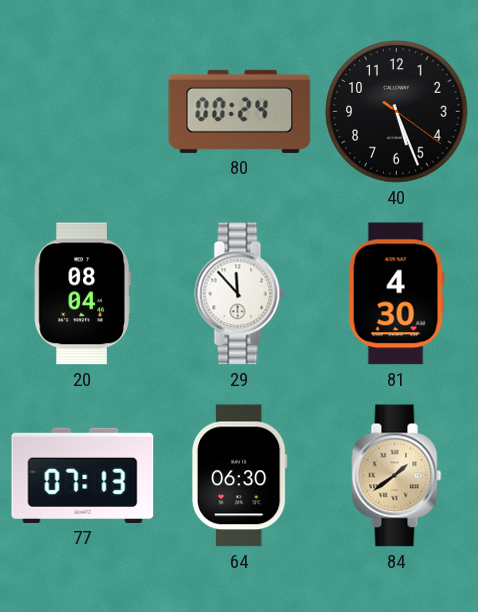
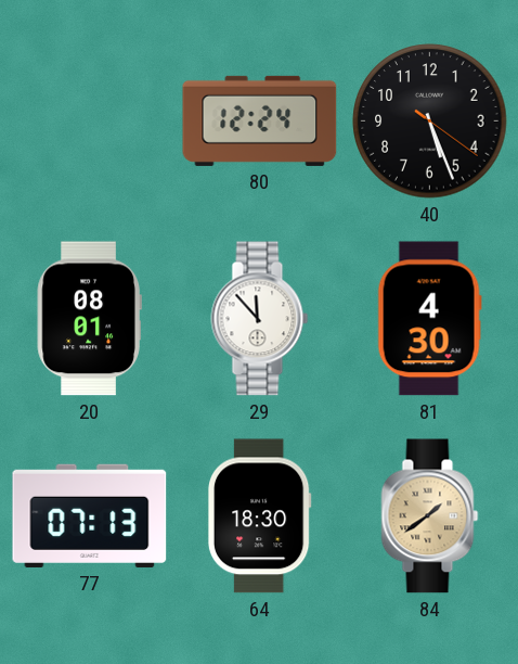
80: 00:24 -> 12:24
20: 08:04 -> 08:01
64: 06:30 -> 18:30
